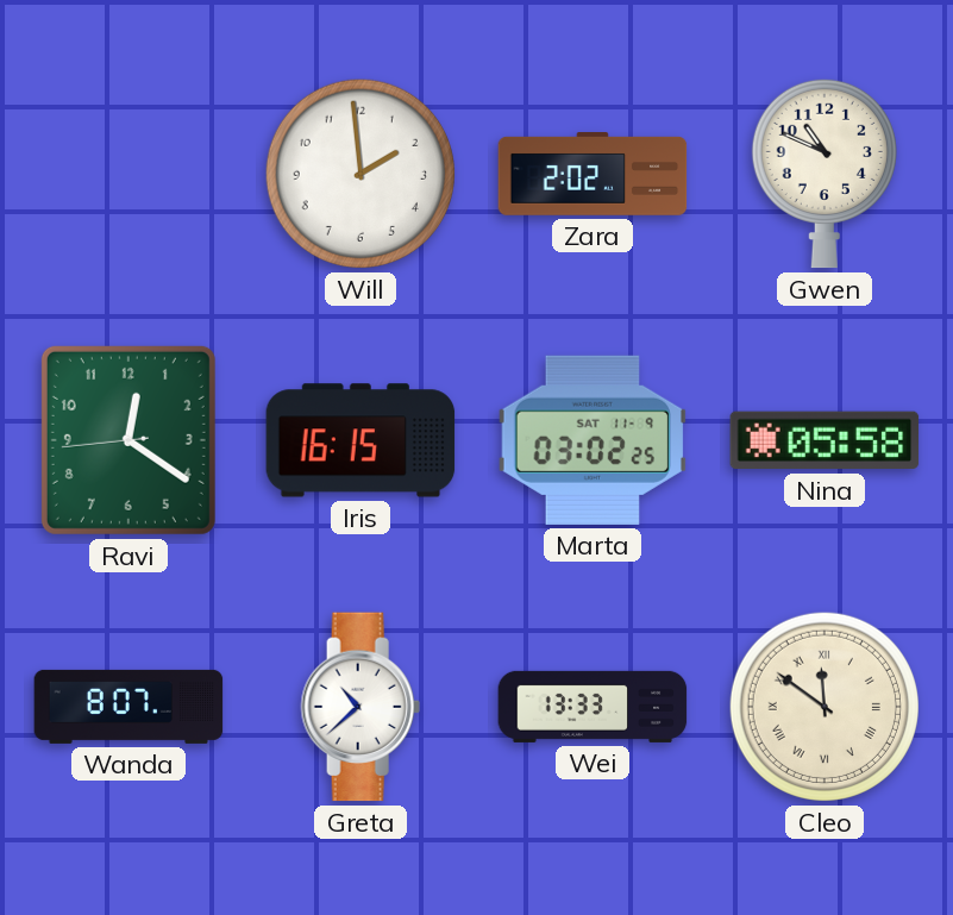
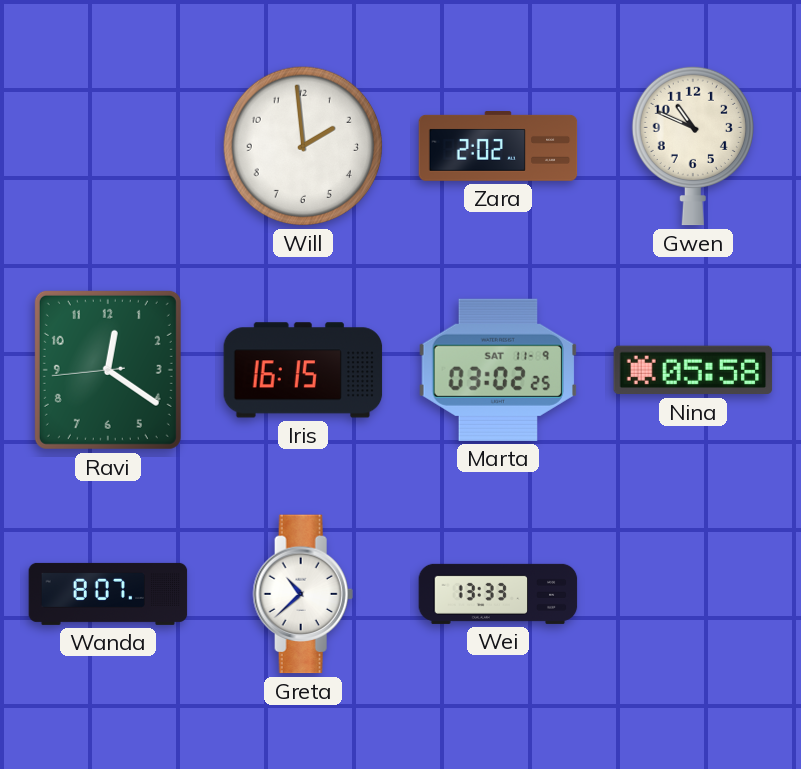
Cleo: 11:51 -> none
